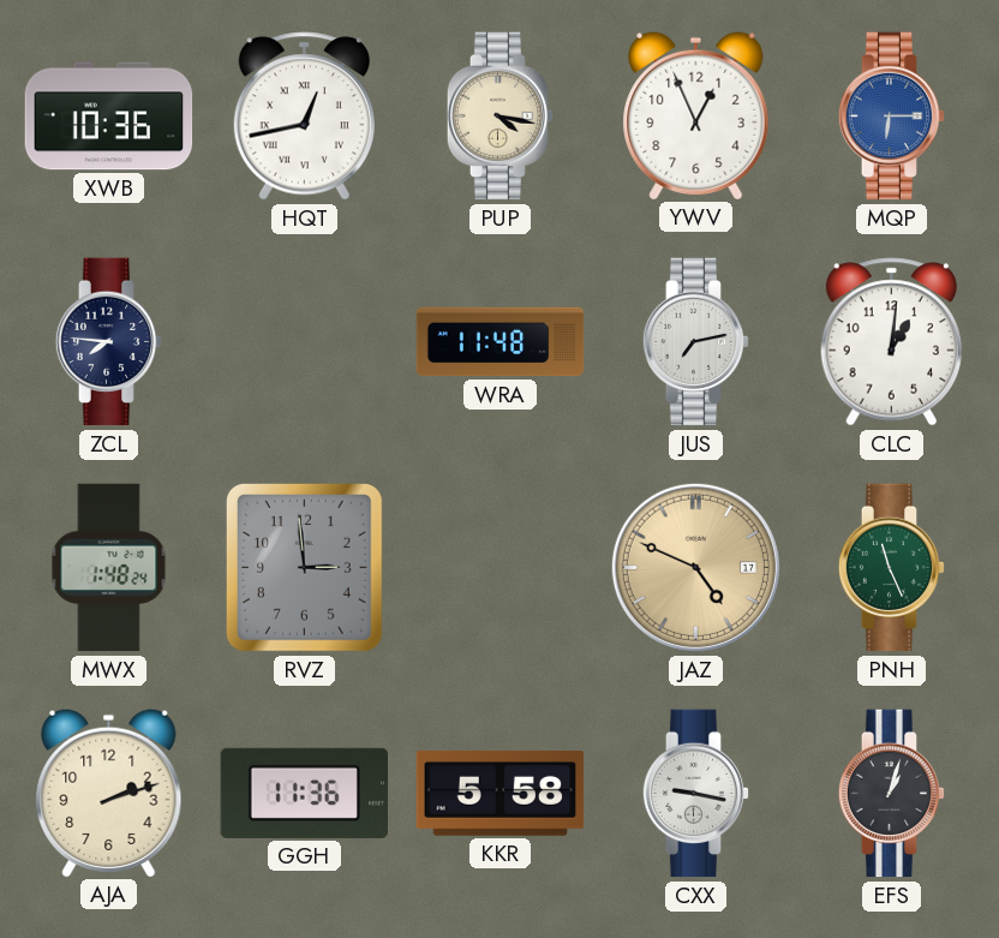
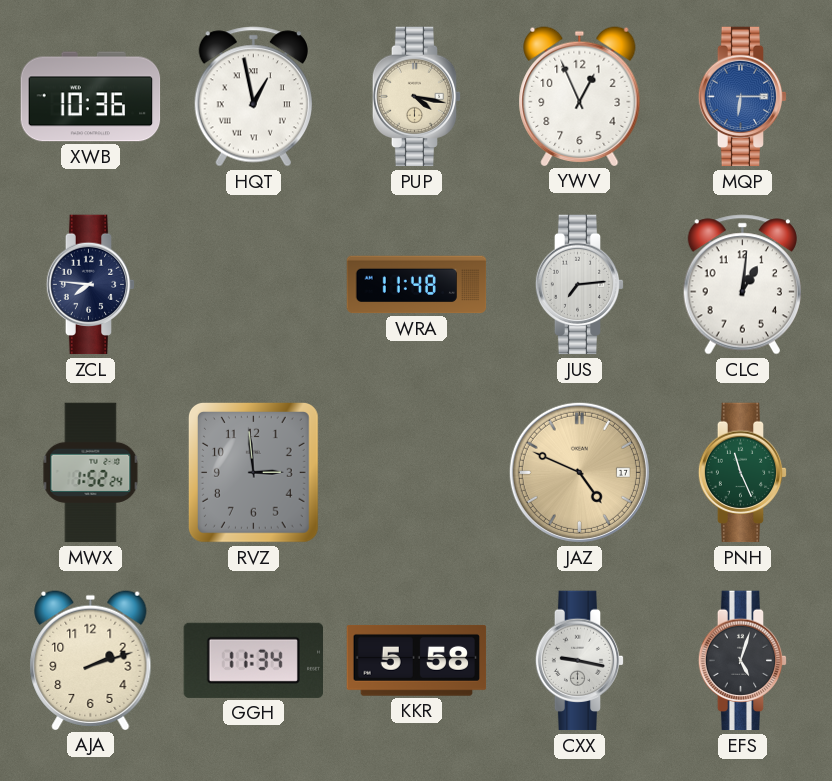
HQT: 12:43 -> 12:58
JUS: 7:13 -> 7:14
MWX: 1:48 -> 1:52
GGH: 11:36 -> 11:34
EFS: 1:03 -> 5:03
